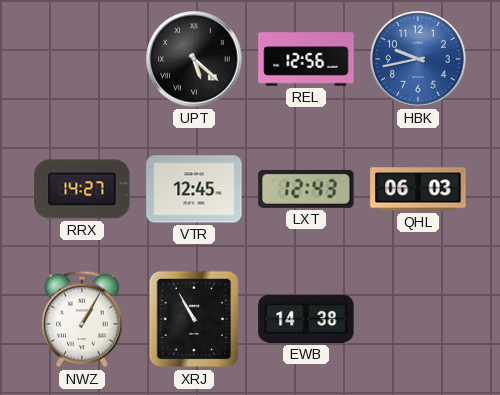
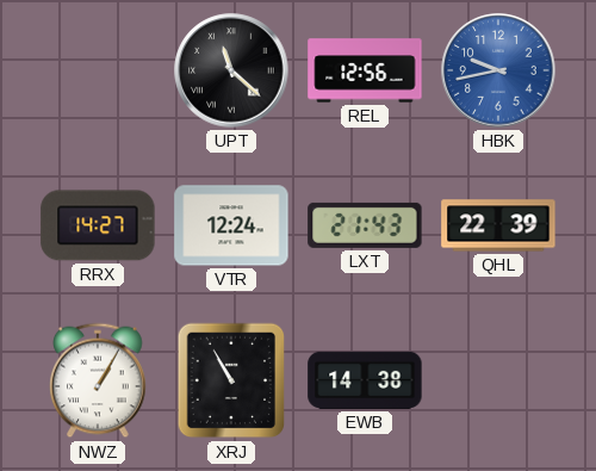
UPT: 5:22 -> 11:22
VTR: 12:45 -> 12:24
LXT: 12:43 -> 21:43
QHL: 06:03 -> 22:39
